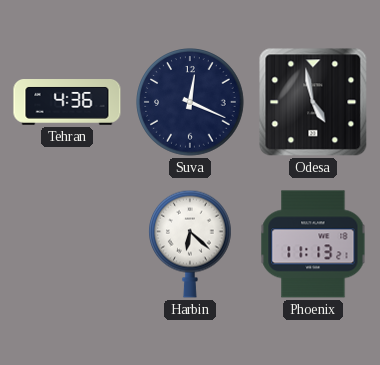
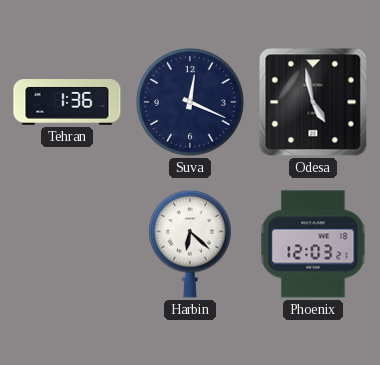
Tehran: 4:36 -> 1:36
Phoenix: 11:13 -> 12:03
